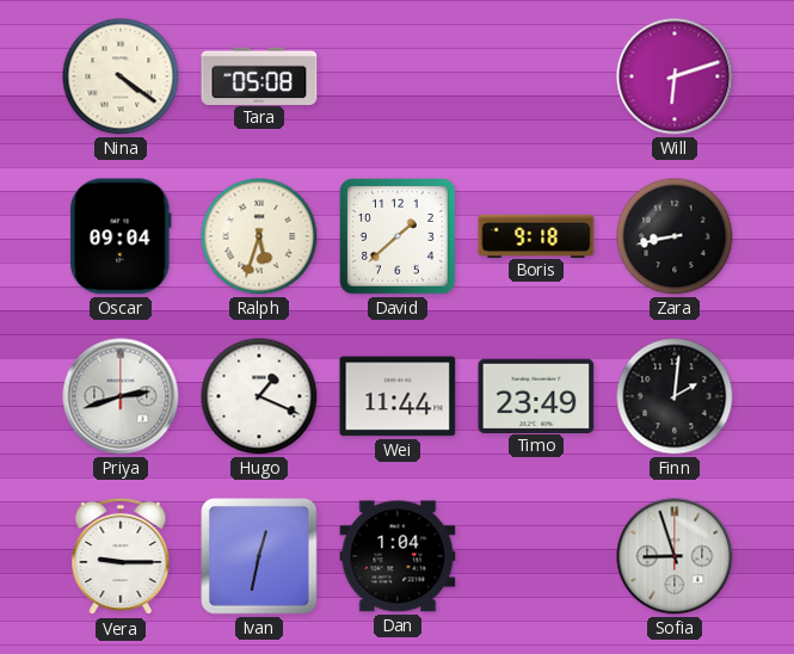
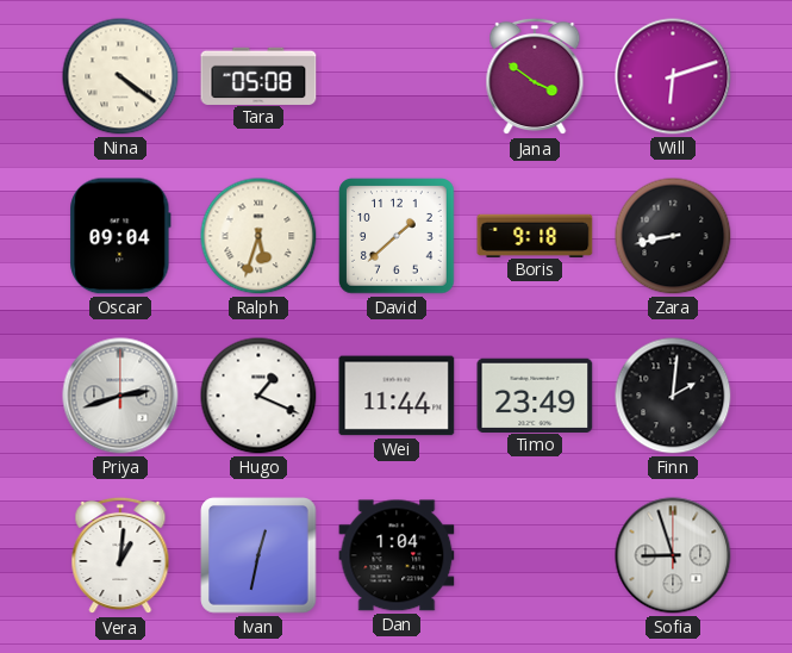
Jana: none -> 3:51
Vera: 9:15 -> 1:01
